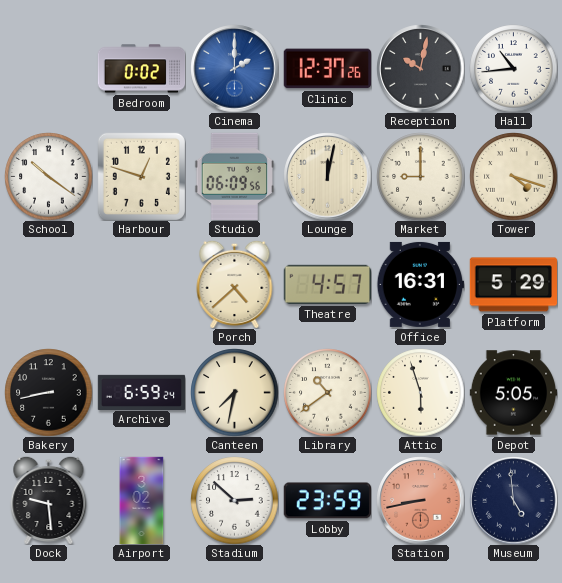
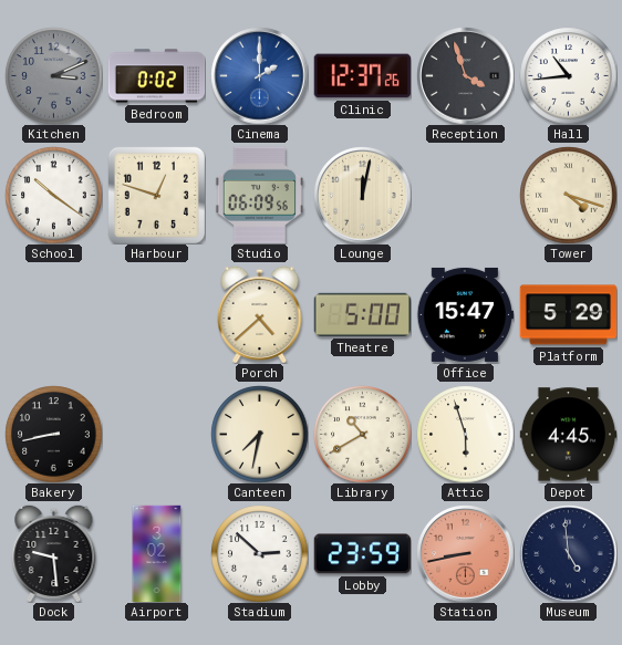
Kitchen: none -> 3:11
Reception: 10:02 -> 3:57
Market: 9:00 -> none
Theatre: 4:57 -> 5:00
Office: 16:31 -> 15:47
Archive: 6:59 -> none
Library: 10:39 -> 10:40
Depot: 5:05 -> 4:45
